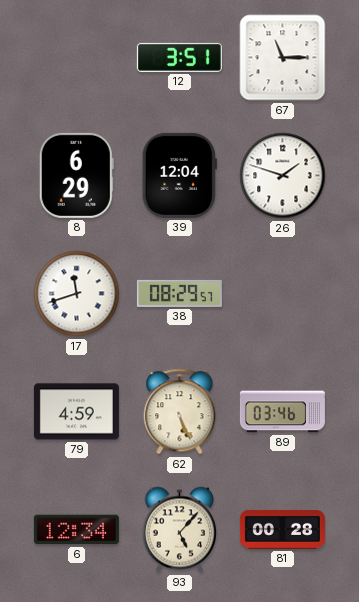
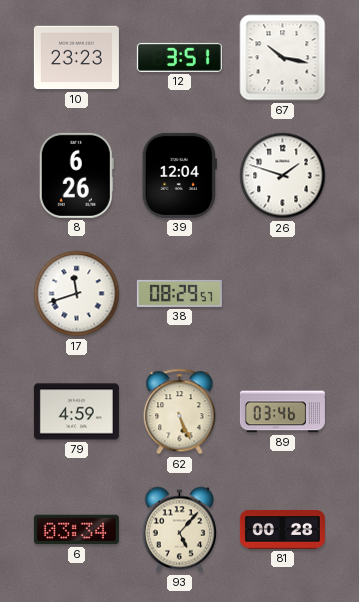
10: none -> 23:23
67: 11:15 -> 10:17
8: 6:29 -> 6:26
6: 12:34 -> 03:34
